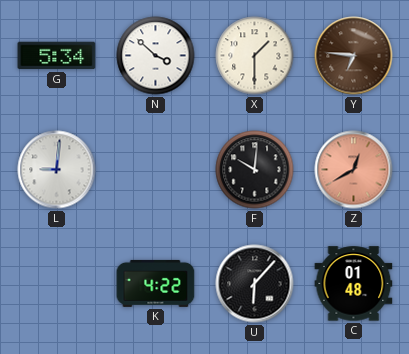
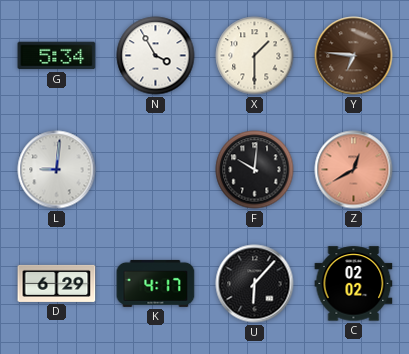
N: 3:52 -> 3:55
D: none -> 6:29
K: 4:22 -> 4:17
C: 01:48 -> 02:02
